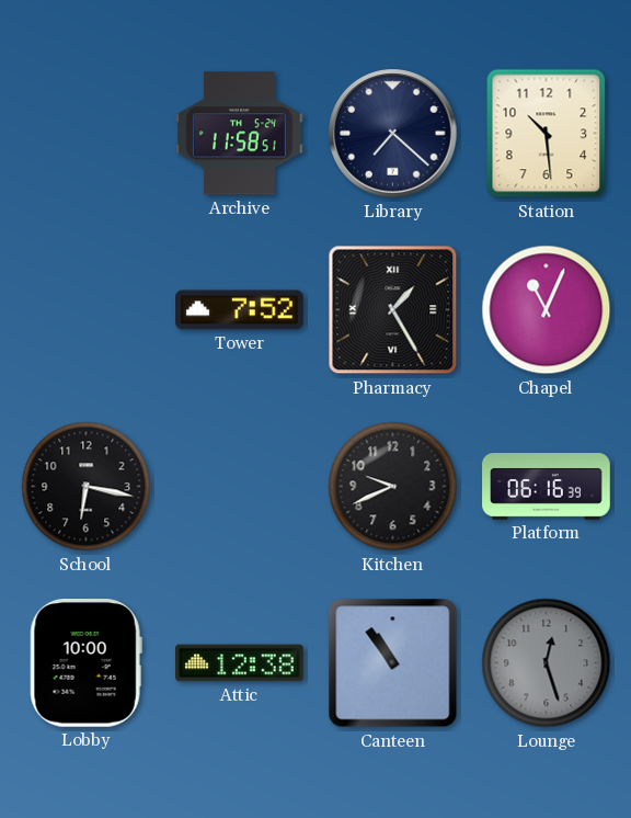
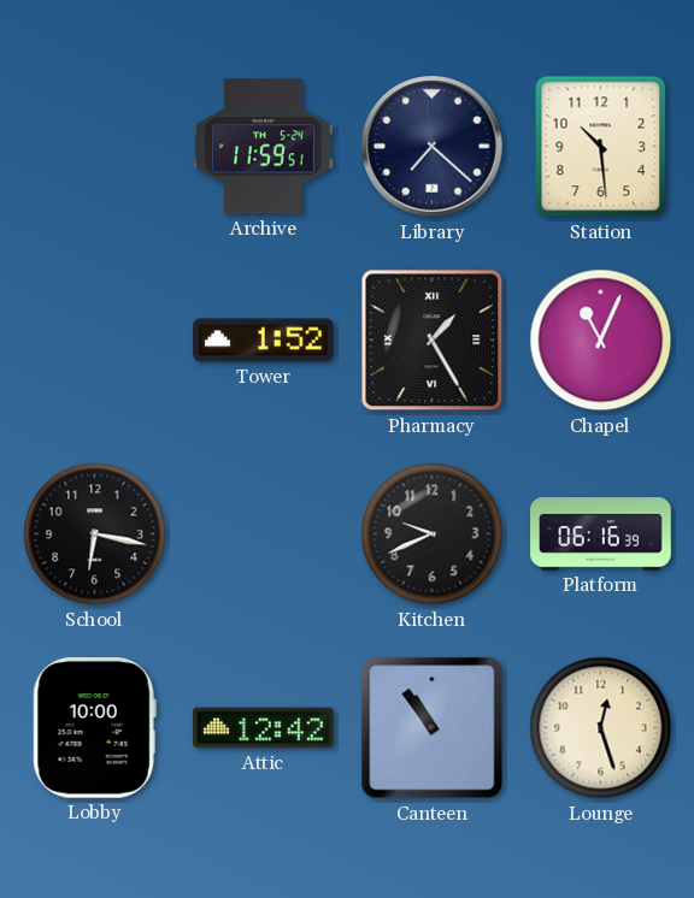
Archive: 11:58 -> 11:59
Tower: 7:52 -> 1:52
Attic: 12:38 -> 12:42
Lounge dial: grey -> cream
